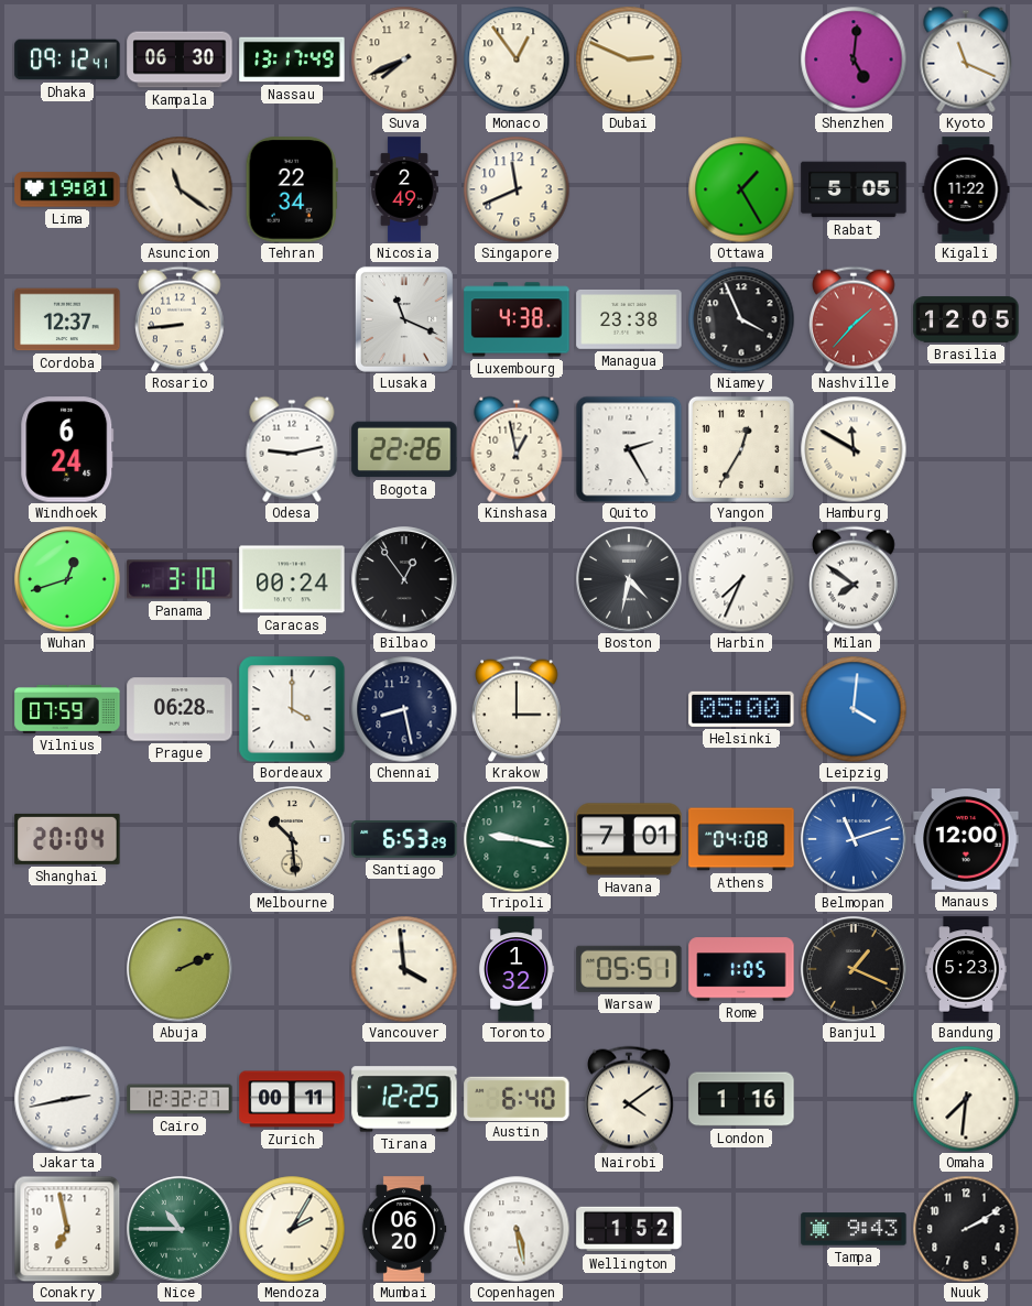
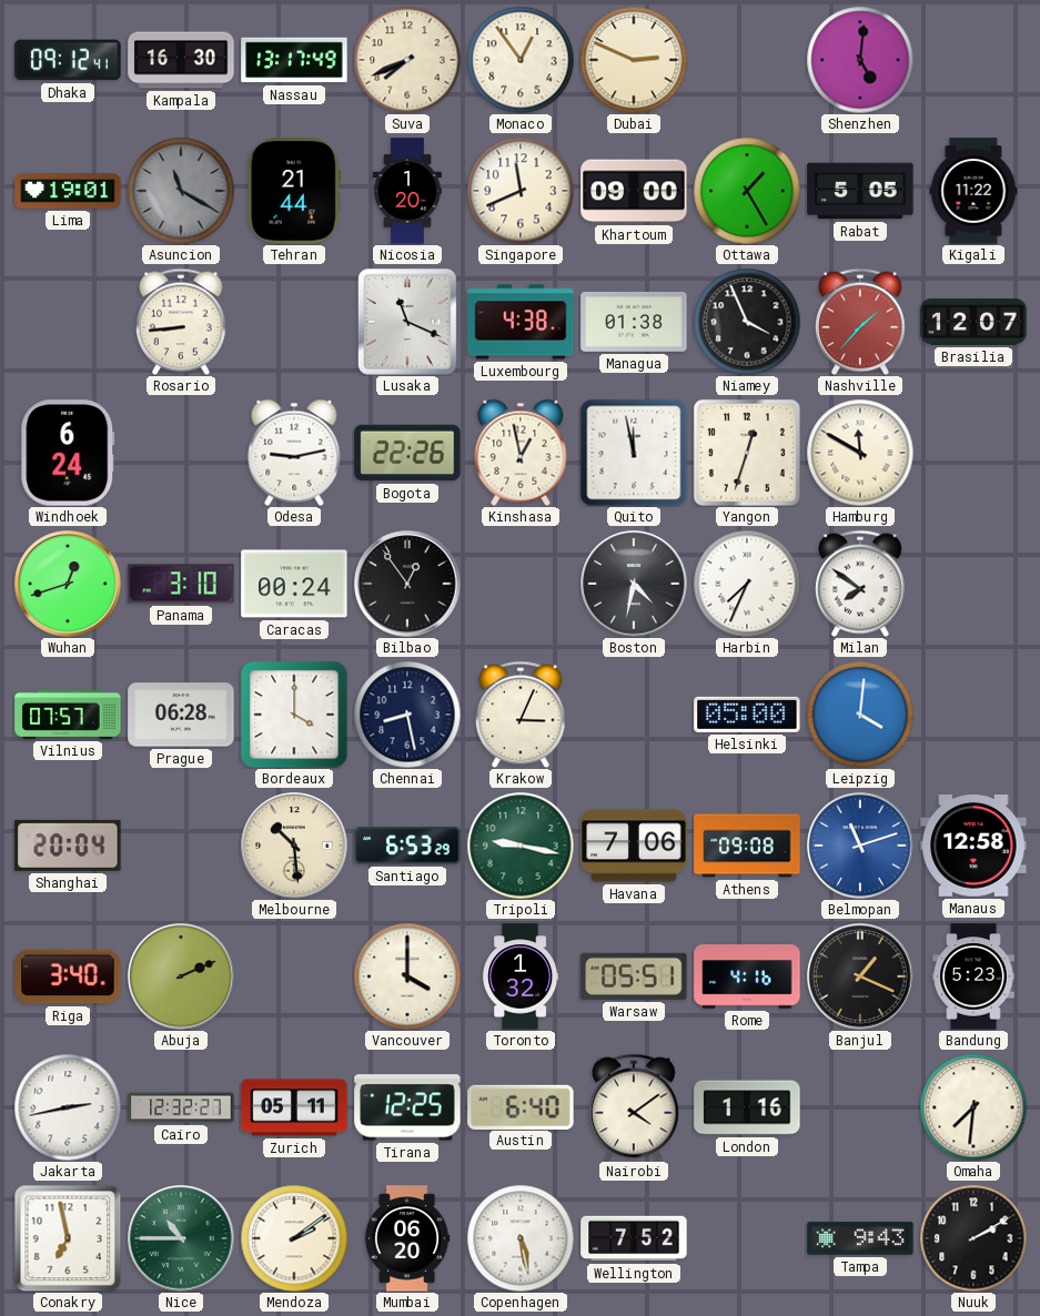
Kampala: 06:30 -> 16:30
Kyoto: 11:19 -> none
Asuncion: 11:21 -> 11:20
Asuncion dial: cream -> grey
Tehran: 22:34 -> 21:44
Nicosia: 2:49 -> 1:20
Khartoum: none -> 09:00
Cordoba: 12:37 -> none
Managua: 23:38 -> 01:38
Brasilia: 12:05 -> 12:07
Quito: 2:25 -> 11:58
Yangon: 12:35 -> 12:33
Vilnius: 07:59 -> 07:57
Krakow: 3:00 -> 3:04
Havana: 7:01 -> 7:06
Athens: 04:08 -> 09:08
Manaus: 12:00 -> 12:58
Riga: none -> 3:40
Vancouver: 3:59 -> 4:00
Rome: 1:05 -> 4:16
Zurich: 00:11 -> 05:11
Mendoza: 2:05 -> 2:09
Wellington: 1:52 -> 7:52
